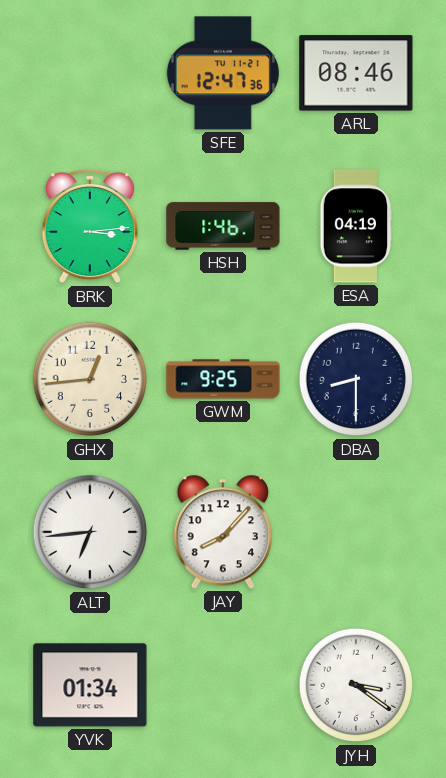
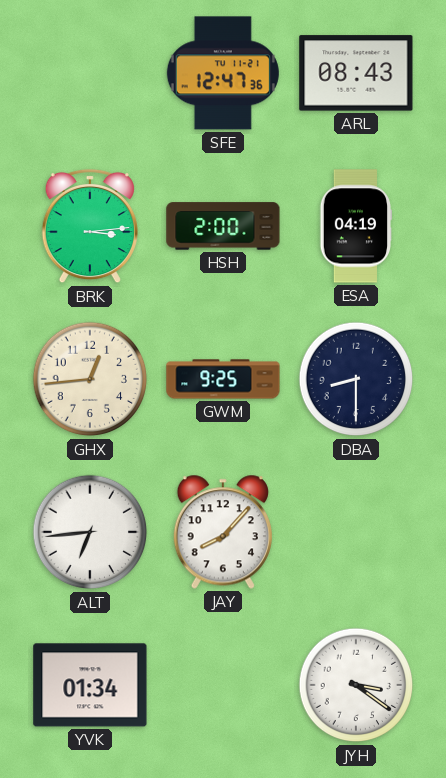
ARL: 08:46 -> 08:43
HSH: 1:46 -> 2:00
